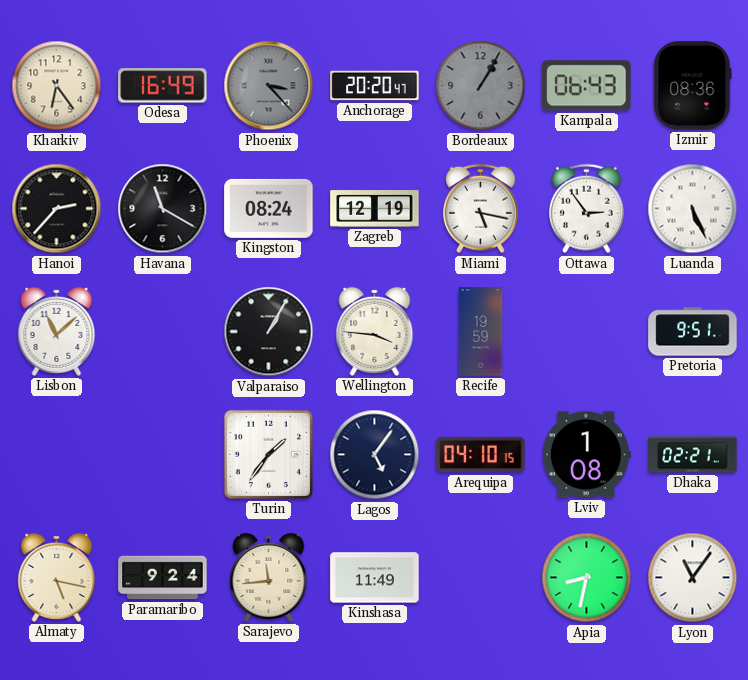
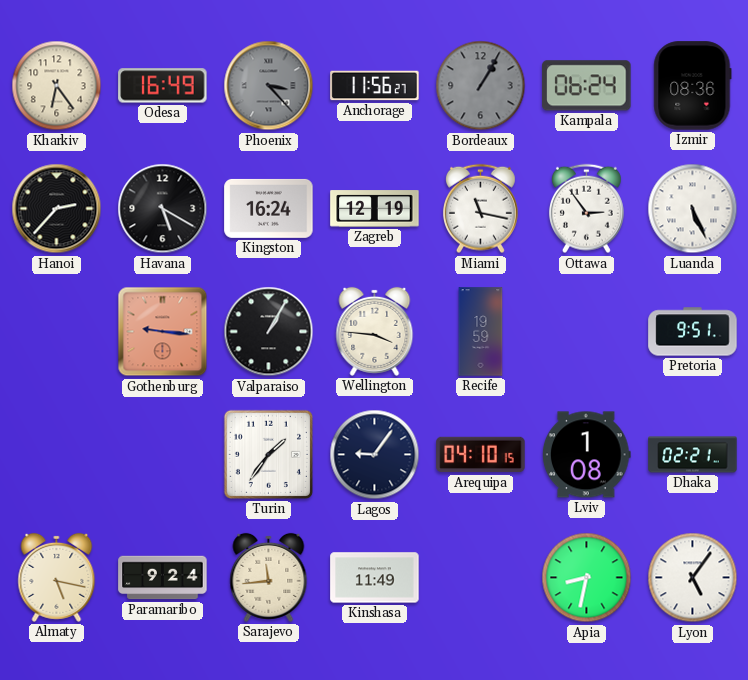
Anchorage: 20:20 -> 11:56
Kampala: 06:43 -> 06:24
Havana: 11:20 -> 5:20
Kingston: 08:24 -> 16:24
Miami: 5:17 -> 11:17
Lisbon: 11:08 -> none
Gothenburg: none -> 9:16
Lagos: 5:06 -> 9:06
Lyon: 11:06 -> 5:06
